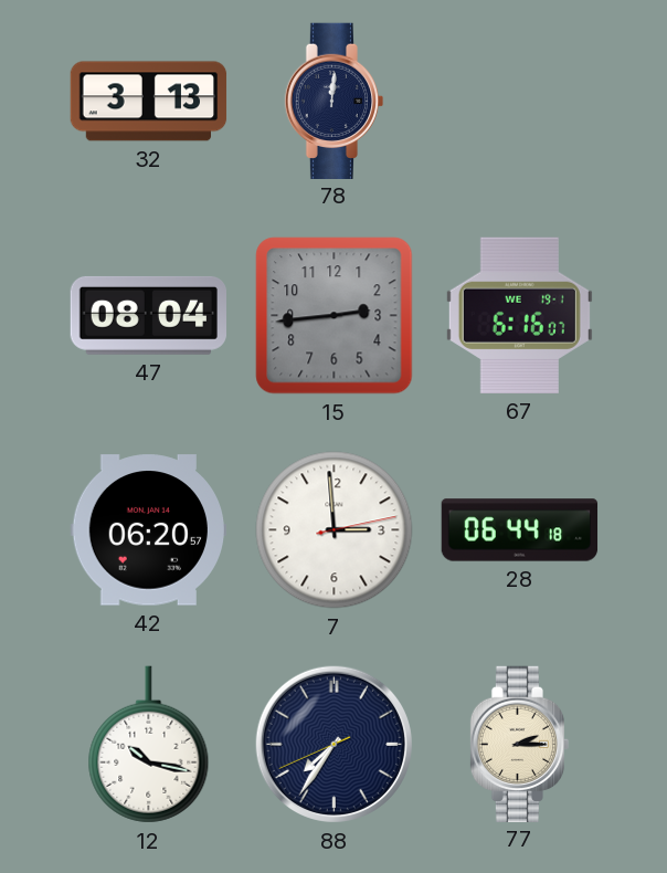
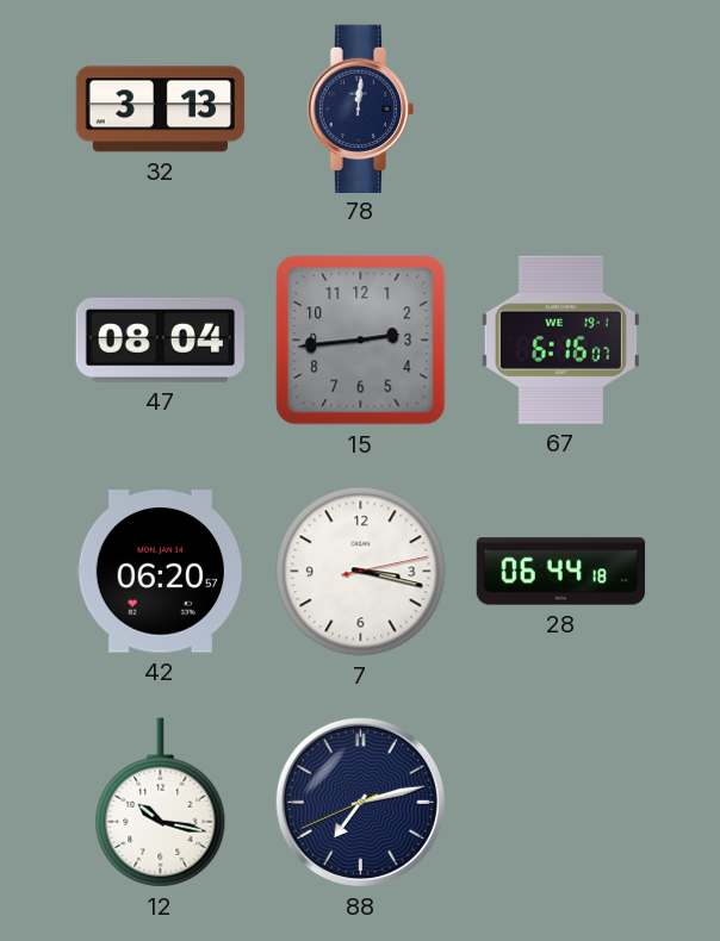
7: 2:59 -> 3:17
88: 7:35 -> 7:12
77: 2:15 -> none
